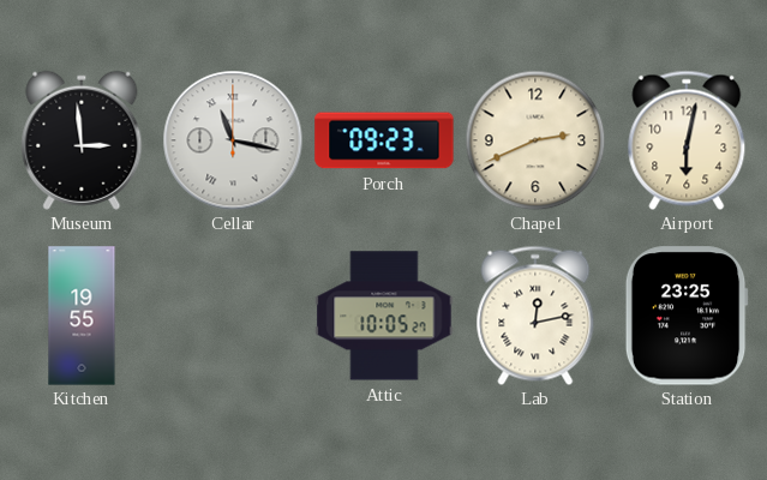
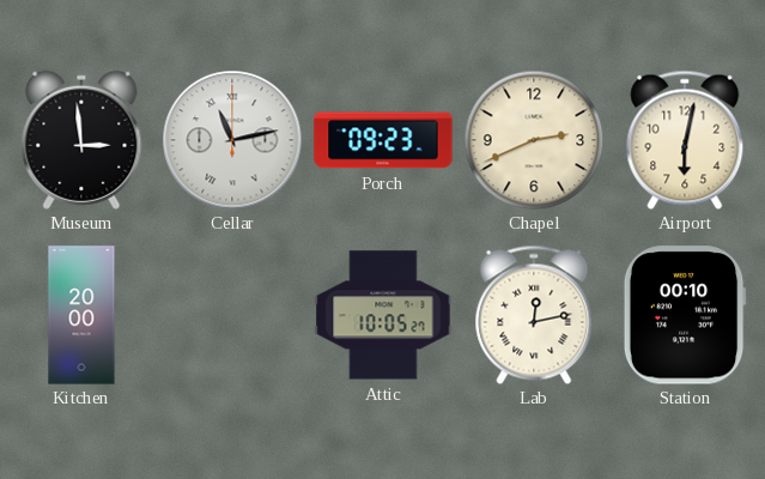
Cellar: 11:17 -> 11:13
Kitchen: 19:55 -> 20:00
Station: 23:25 -> 00:10
